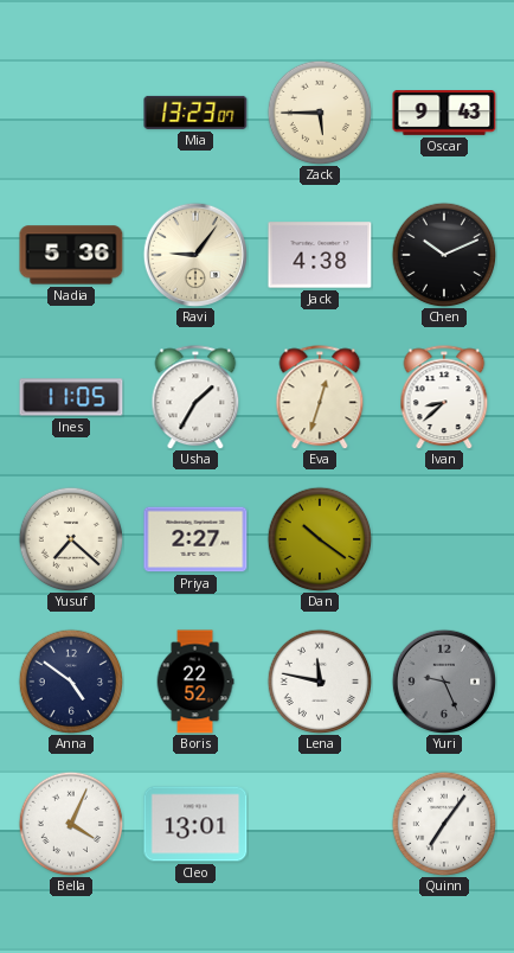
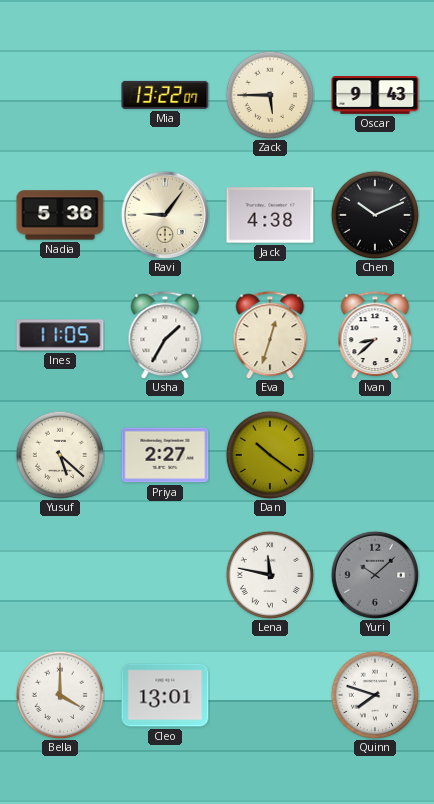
Mia: 13:23 -> 13:22
Yusuf: 7:22 -> 5:22
Anna: 4:51 -> none
Boris: 22:52 -> none
Yuri: 9:26 -> 10:08
Bella: 4:04 -> 4:00
Quinn: 7:06 -> 7:48
